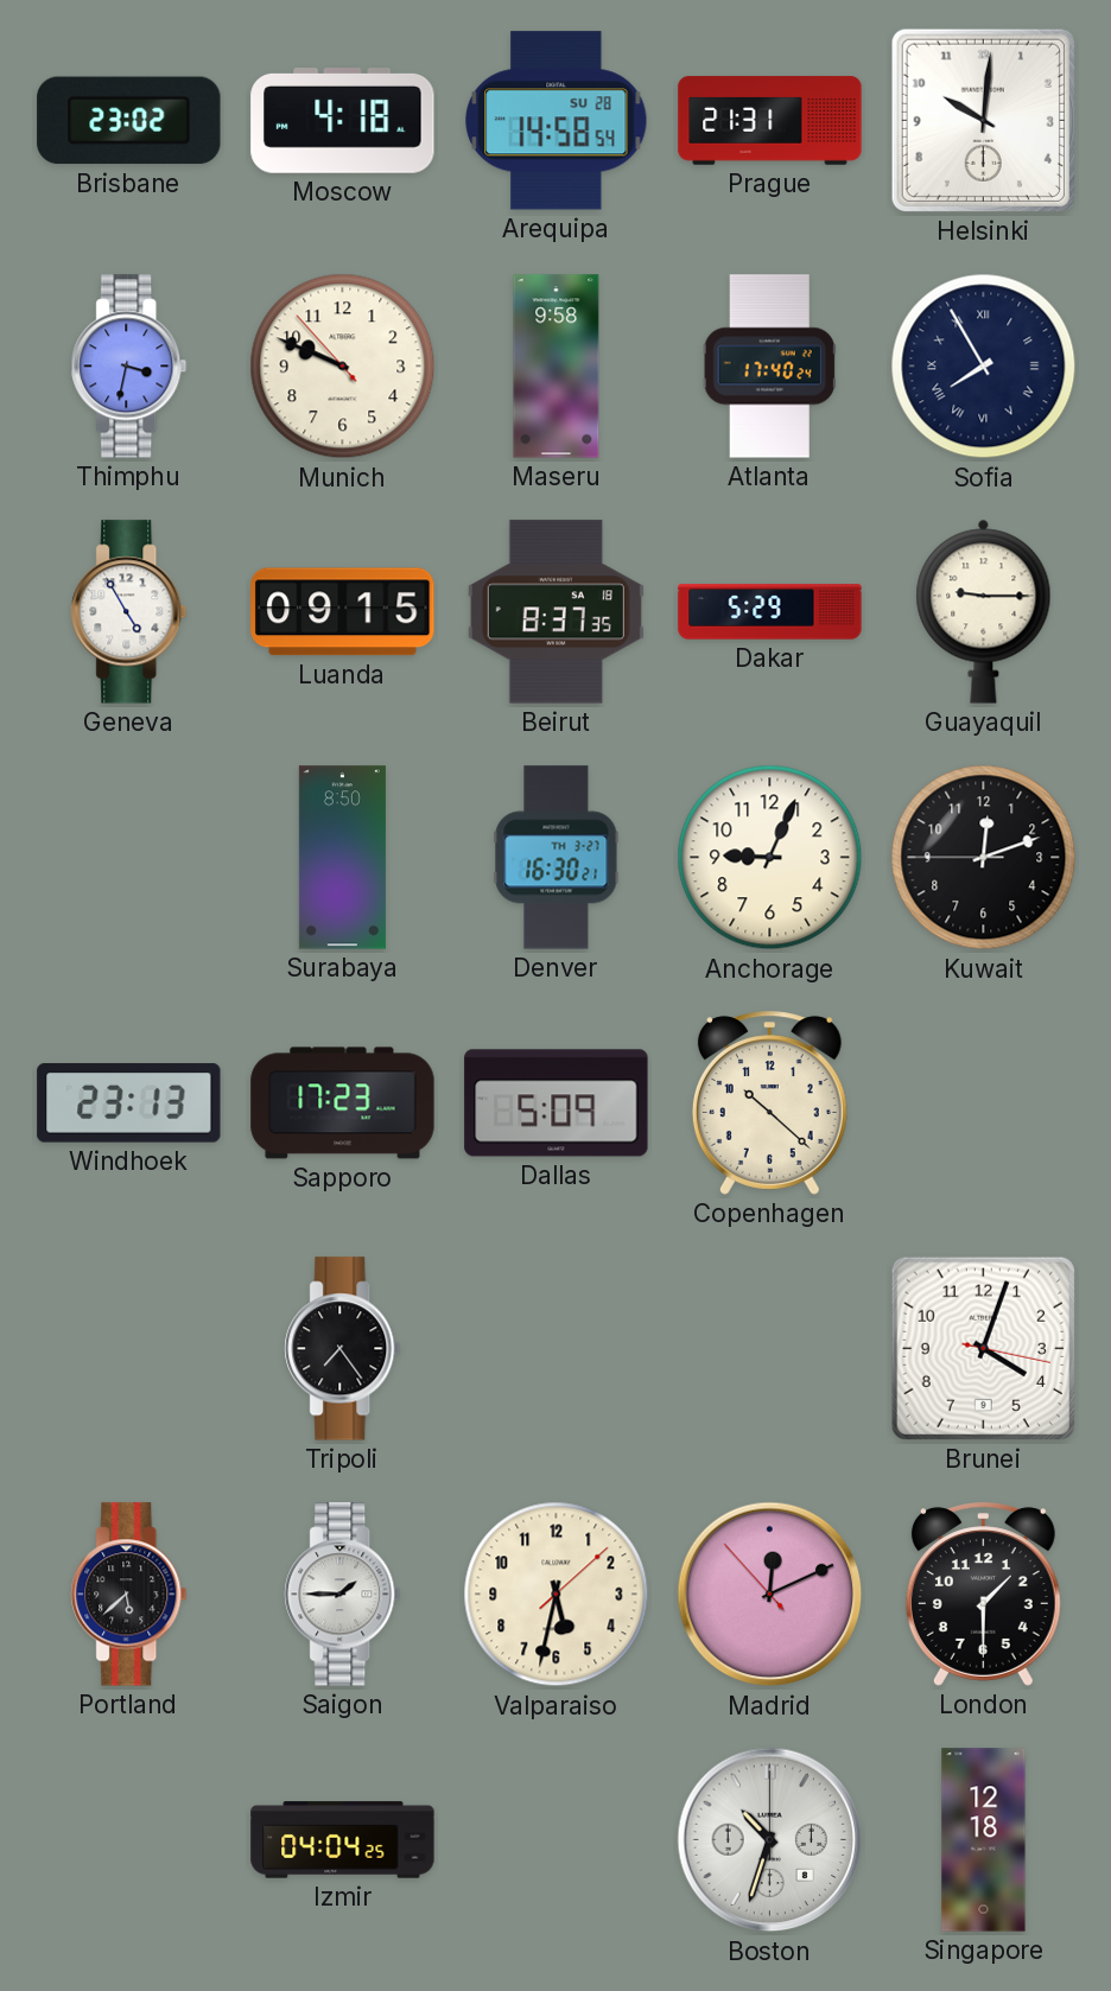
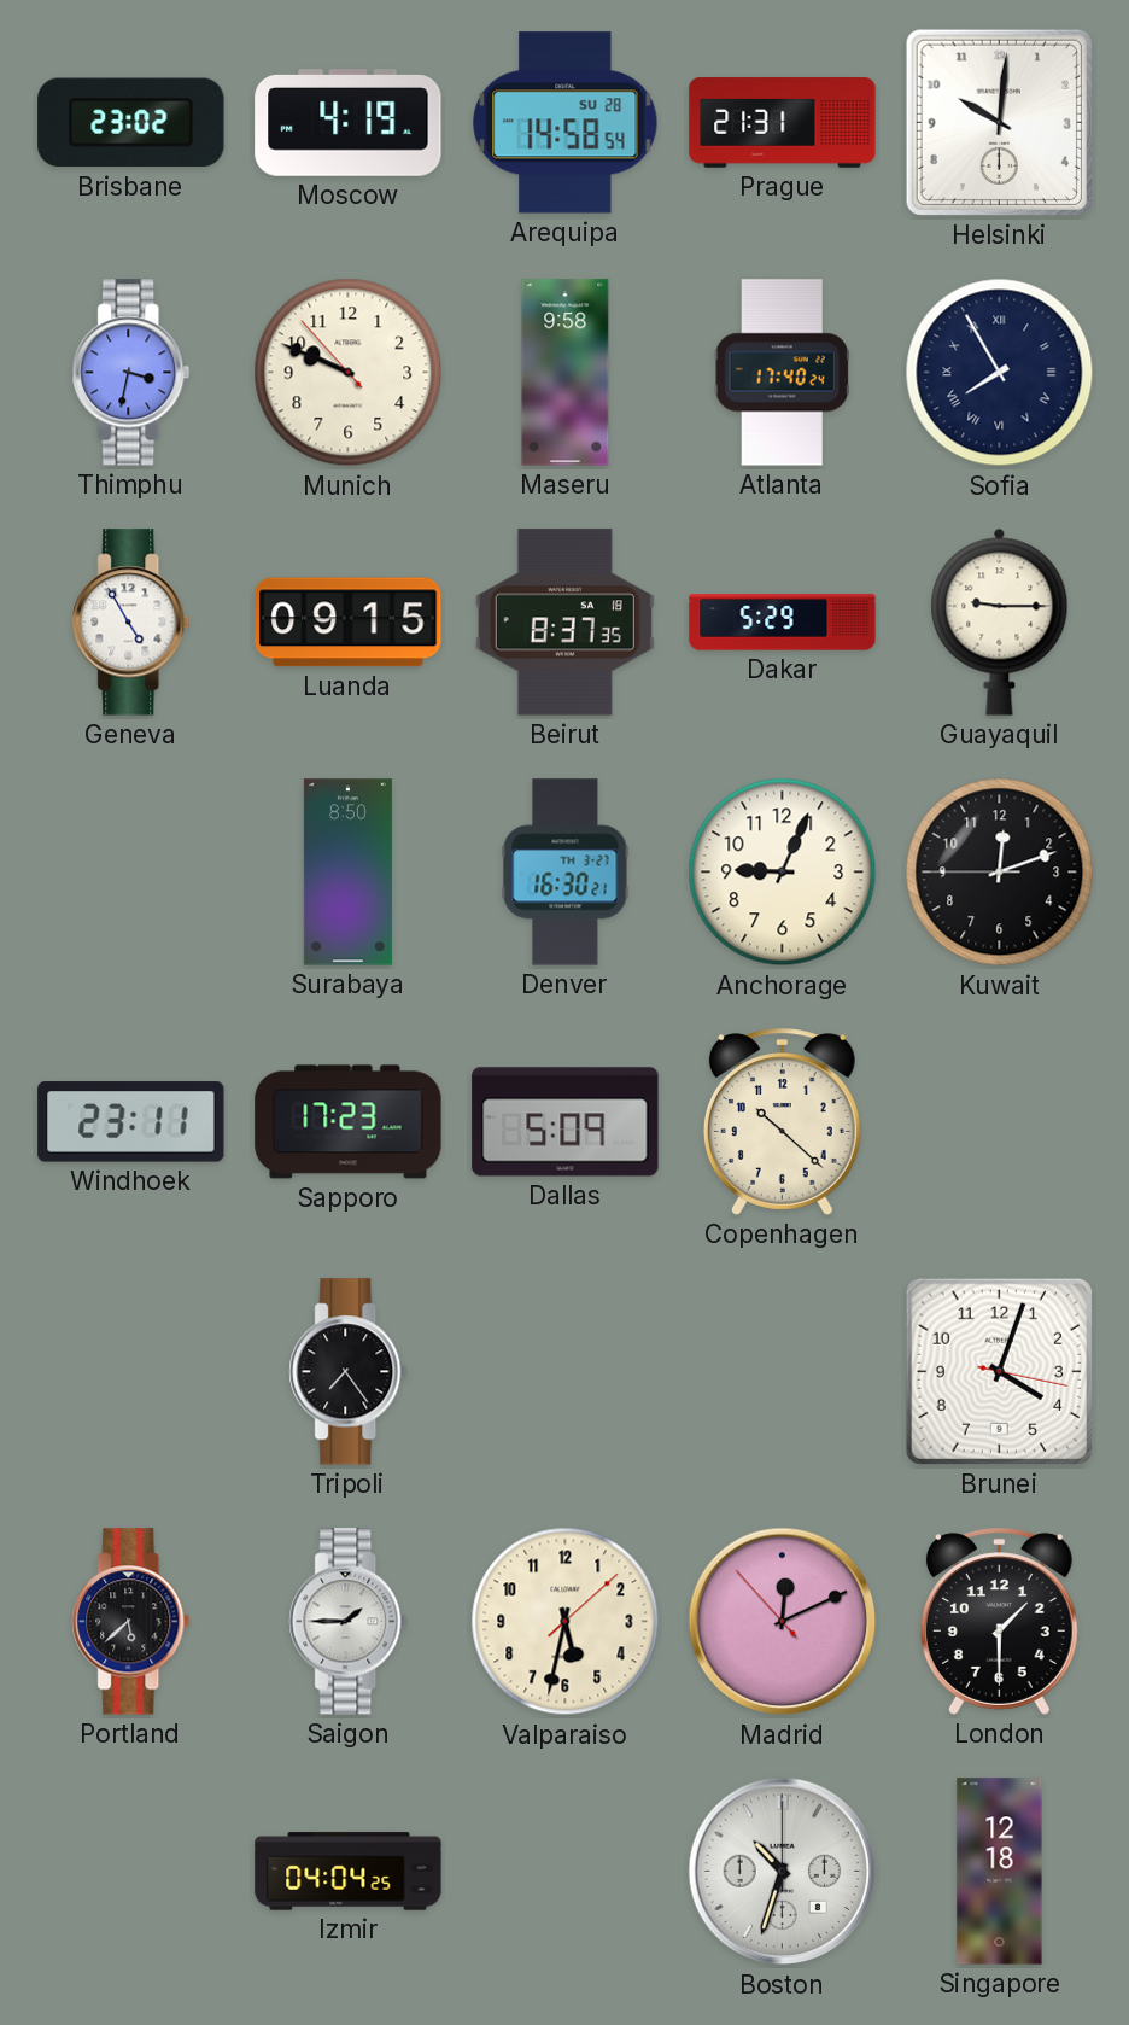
Moscow: 4:18 -> 4:19
Windhoek: 23:13 -> 23:11
